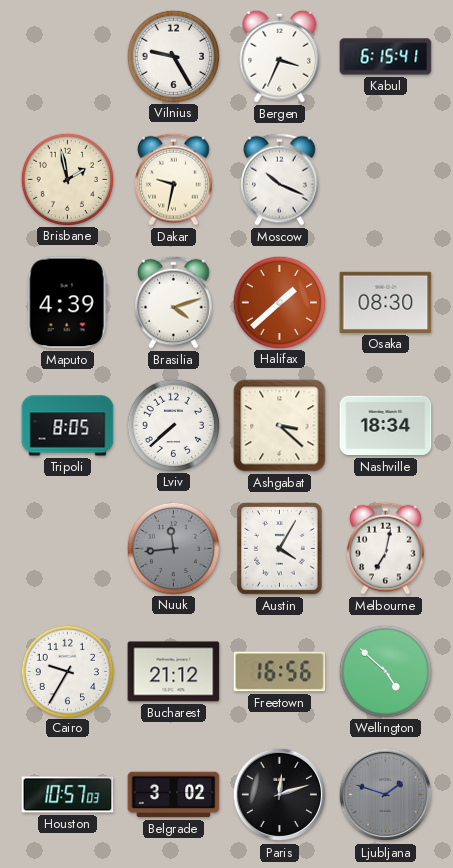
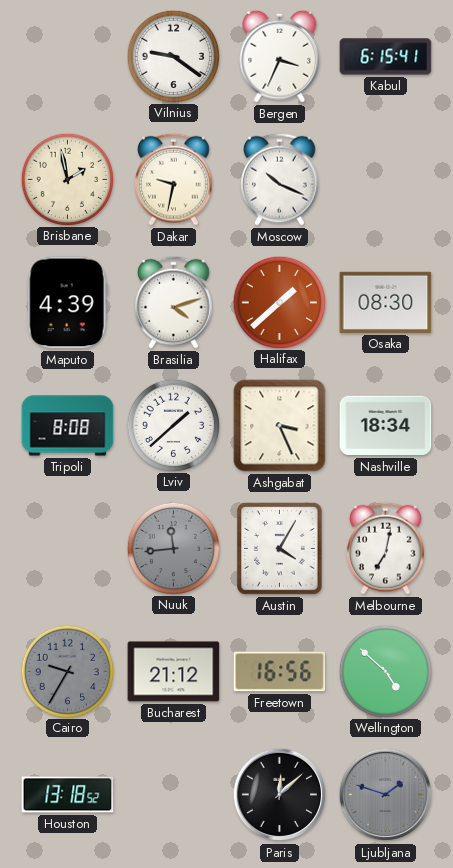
Vilnius: 9:25 -> 9:21
Tripoli: 8:05 -> 8:08
Lviv: 7:38 -> 1:38
Ashgabat: 3:22 -> 3:26
Cairo dial: white -> grey
Houston: 10:57 -> 13:18
Belgrade: 3:02 -> none
Paris: 12:12 -> 12:08
